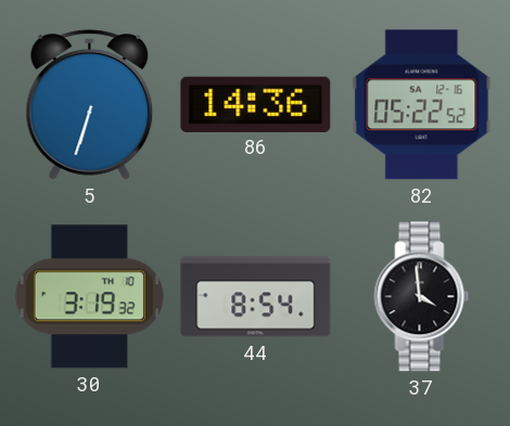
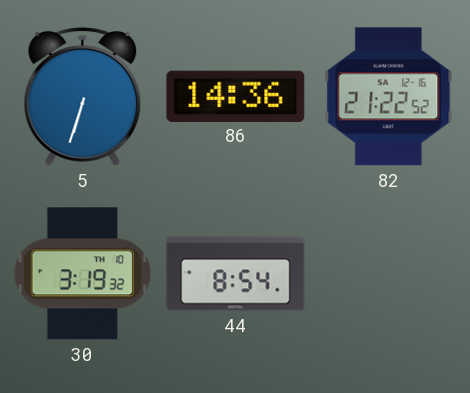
82: 05:22 -> 21:22
37: 3:59 -> none
